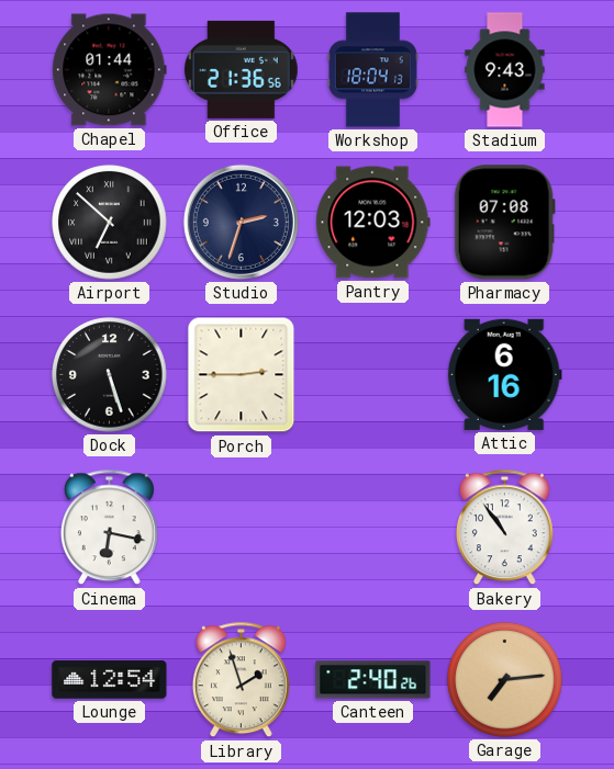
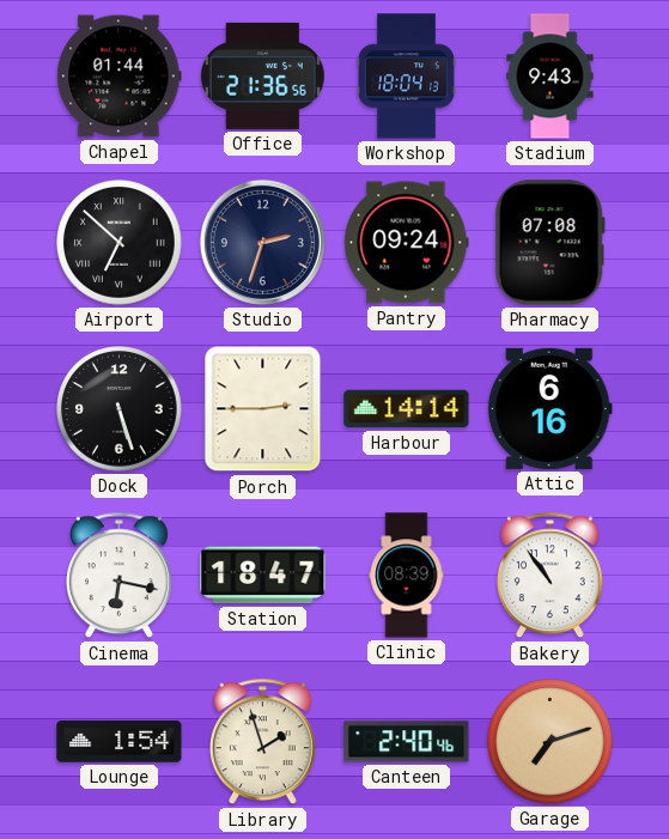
Pantry: 12:03 -> 09:24
Harbour: none -> 14:14
Station: none -> 18:47
Clinic: none -> 08:39
Lounge: 12:54 -> 1:54
Canteen: 2:40:26 -> 2:40:46
Garage: 7:14 -> 7:12
